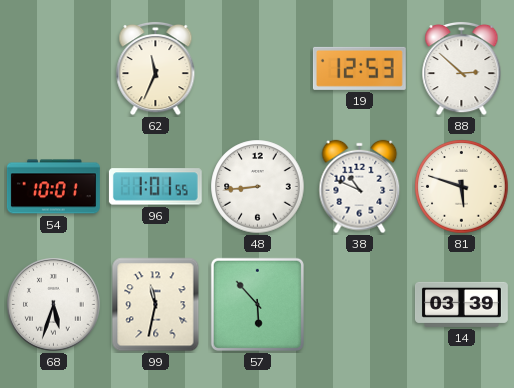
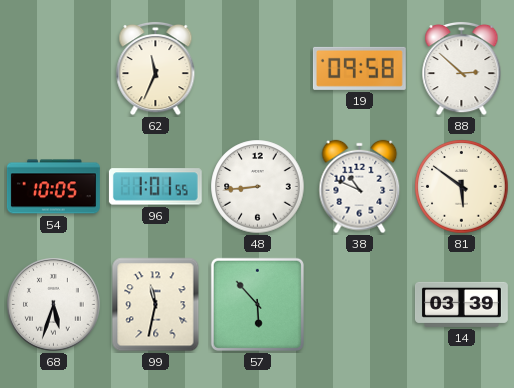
19: 12:53 -> 09:58
54: 10:01 -> 10:05
81: 5:48 -> 5:51
